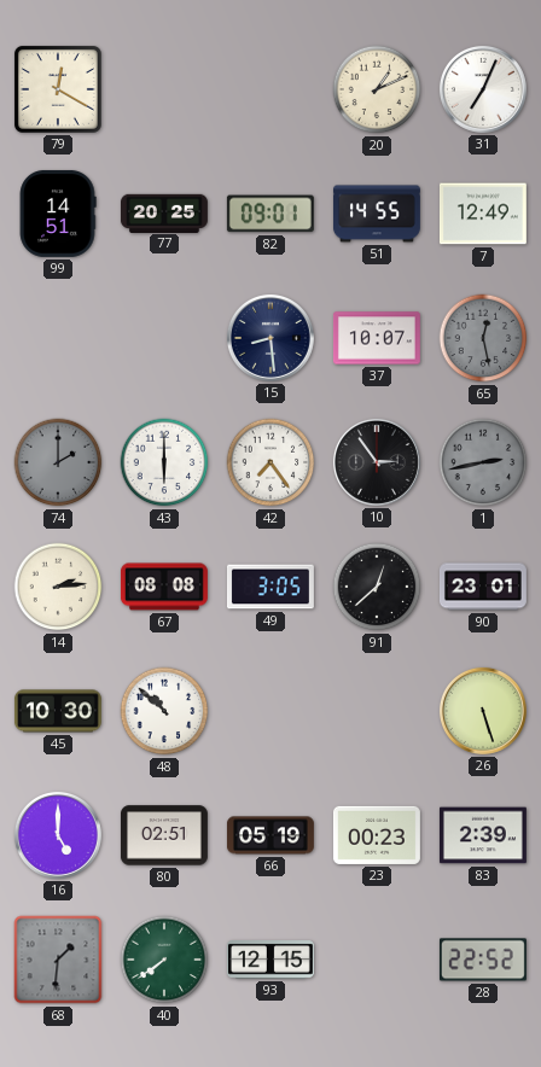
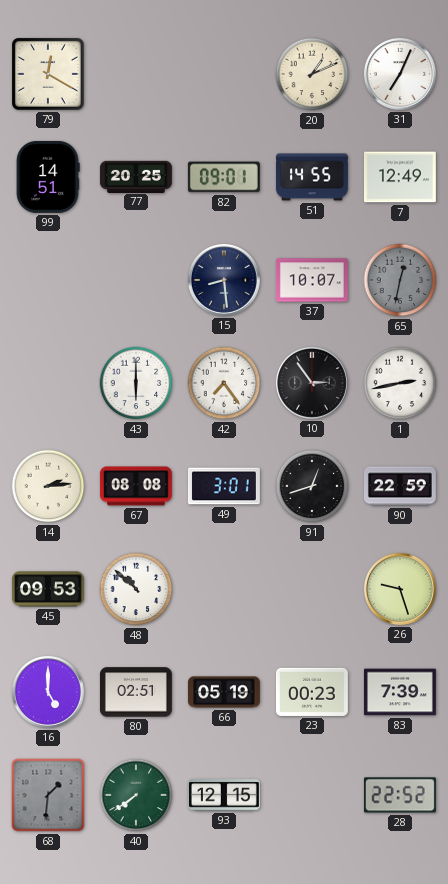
65: 12:28 -> 12:32
74: 2:00 -> none
1 dial: grey -> white
49: 3:05 -> 3:01
91: 12:38 -> 12:42
90: 23:01 -> 22:59
45: 10:30 -> 09:53
26: 5:27 -> 9:27
83: 2:39 -> 7:39
